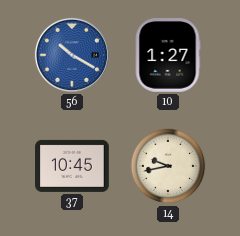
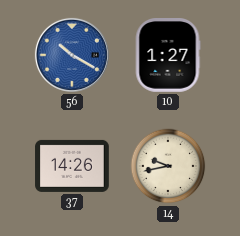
37: 10:45 -> 14:26
